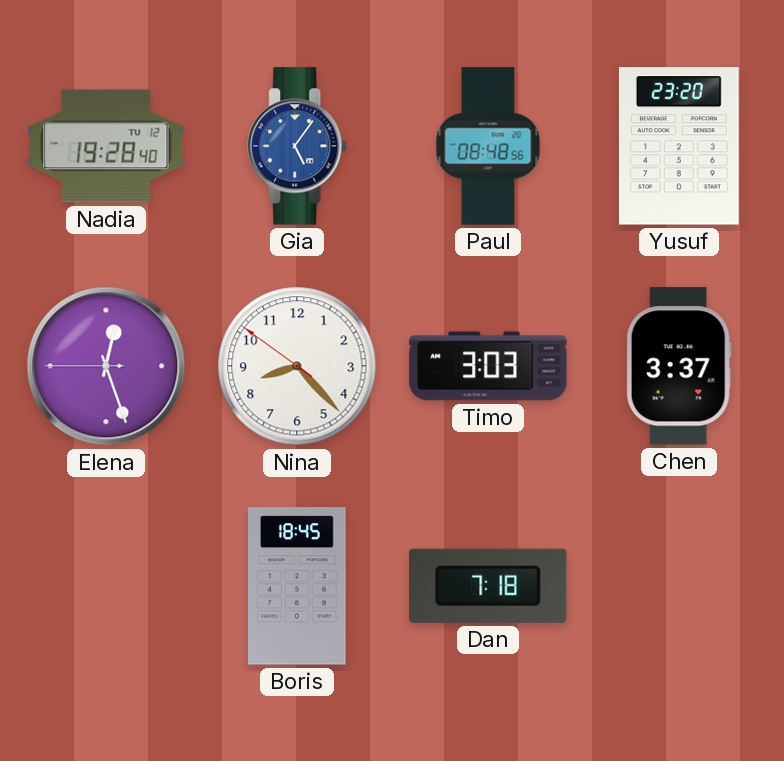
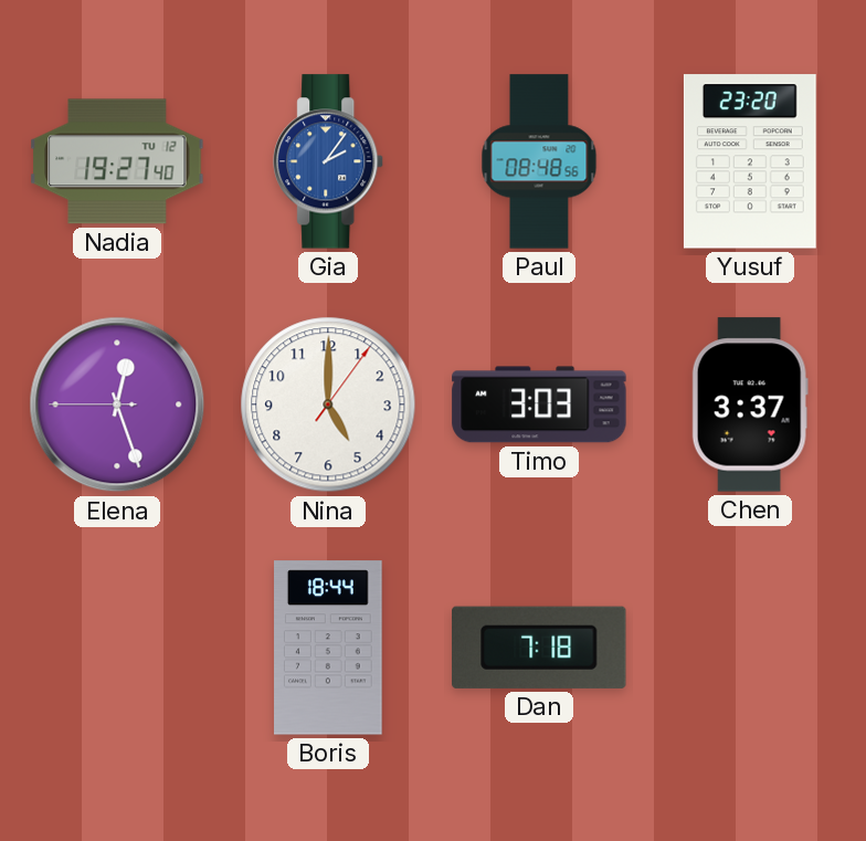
Nadia: 19:28 -> 19:27
Gia: 5:06 -> 2:06
Nina: 8:22 -> 5:00
Boris: 18:45 -> 18:44
